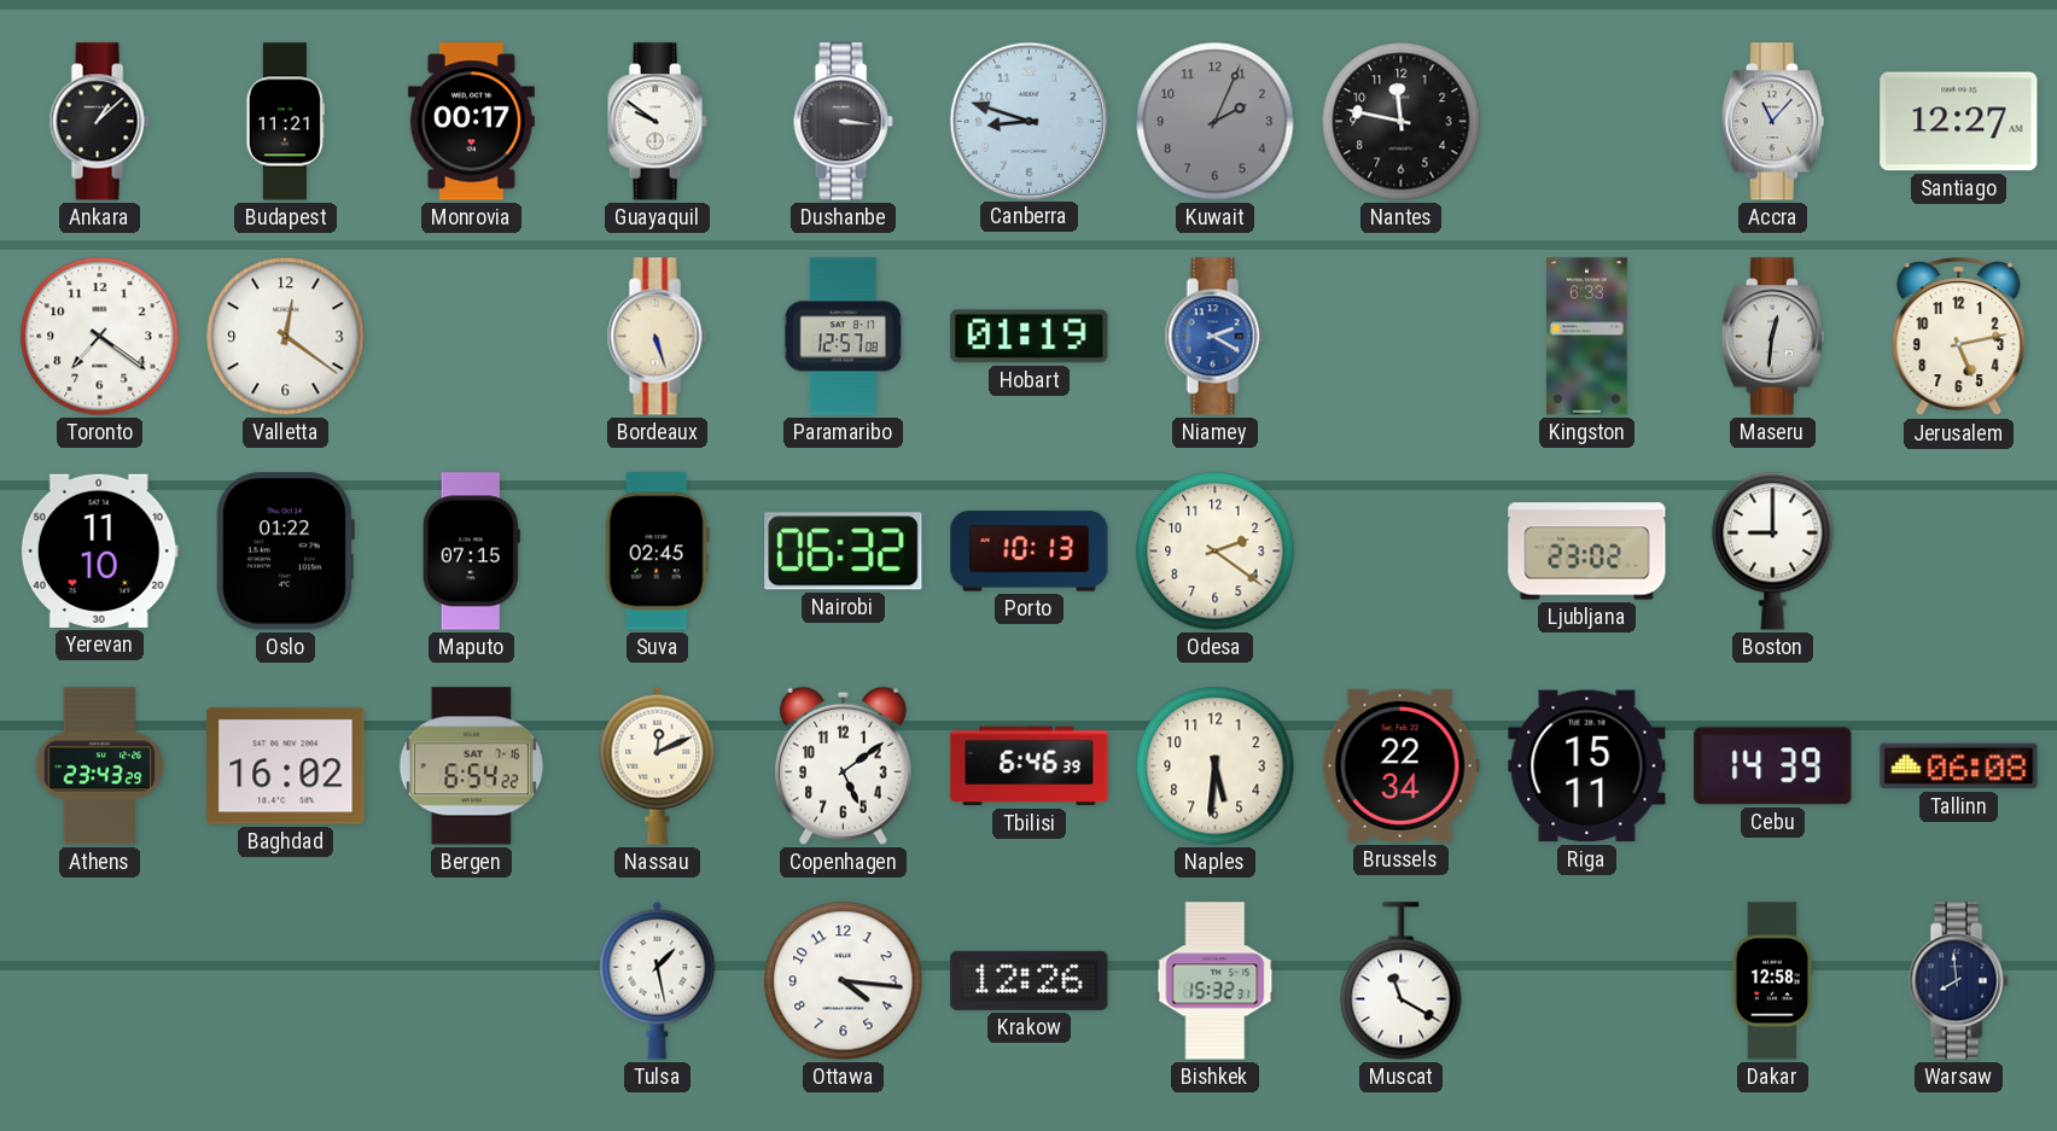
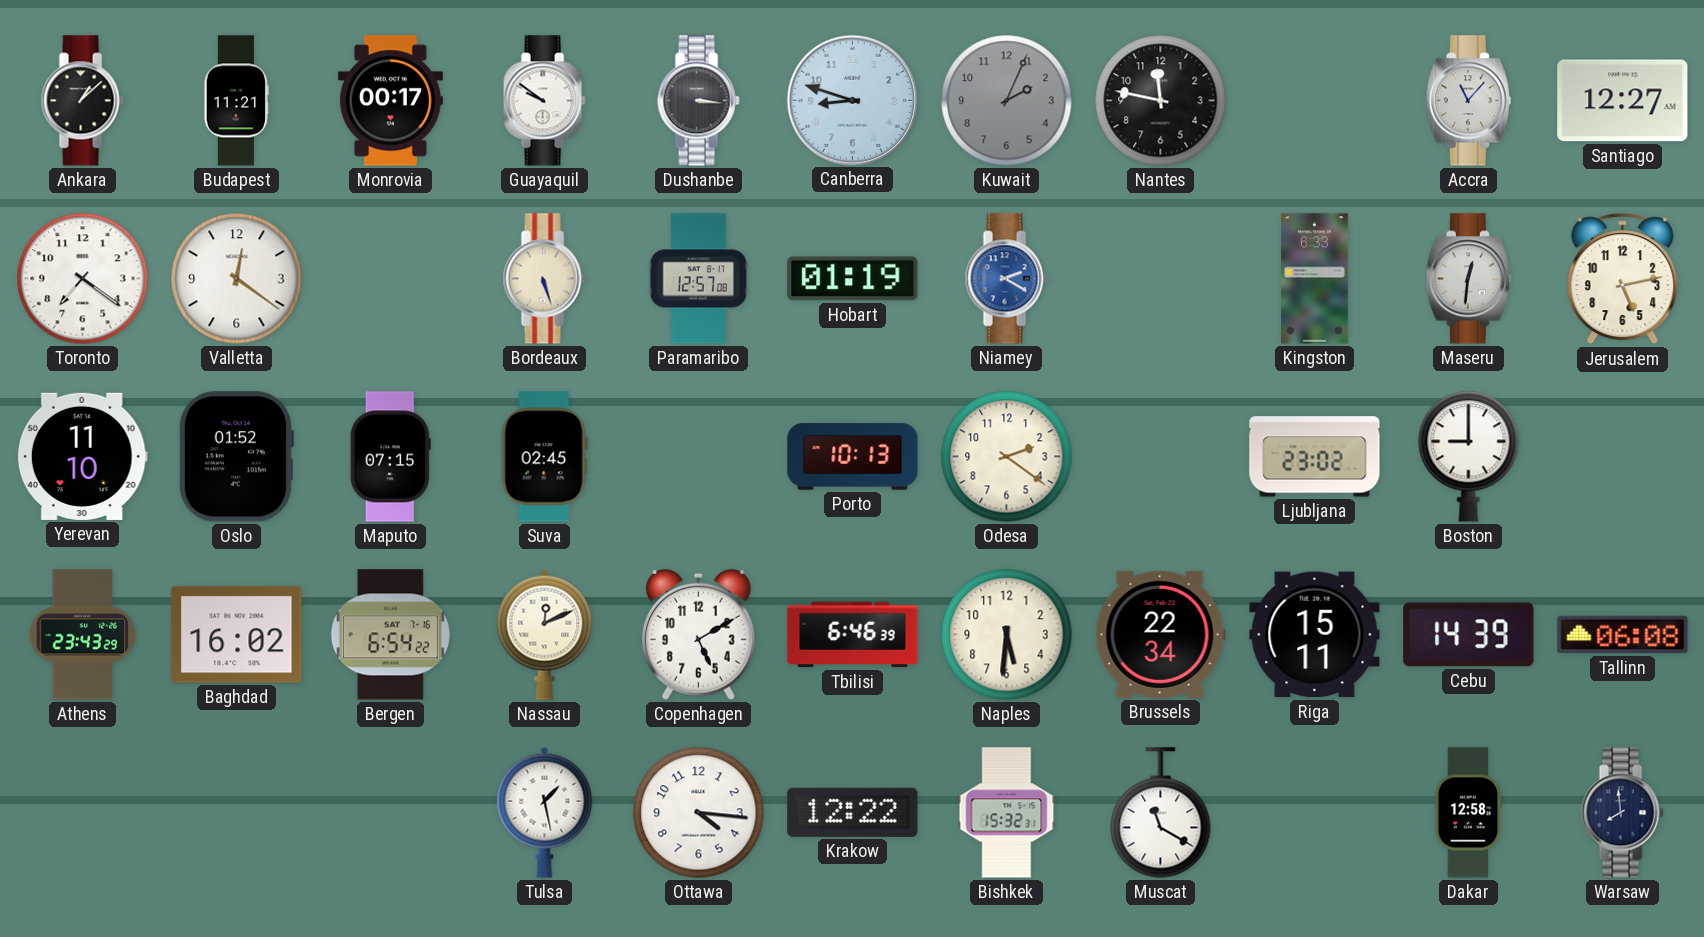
Oslo: 01:22 -> 01:52
Nairobi: 06:32 -> none
Copenhagen: 5:09 -> 5:10
Krakow: 12:26 -> 12:22
